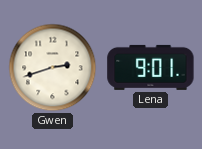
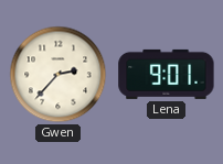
Gwen: 2:42 -> 2:37
